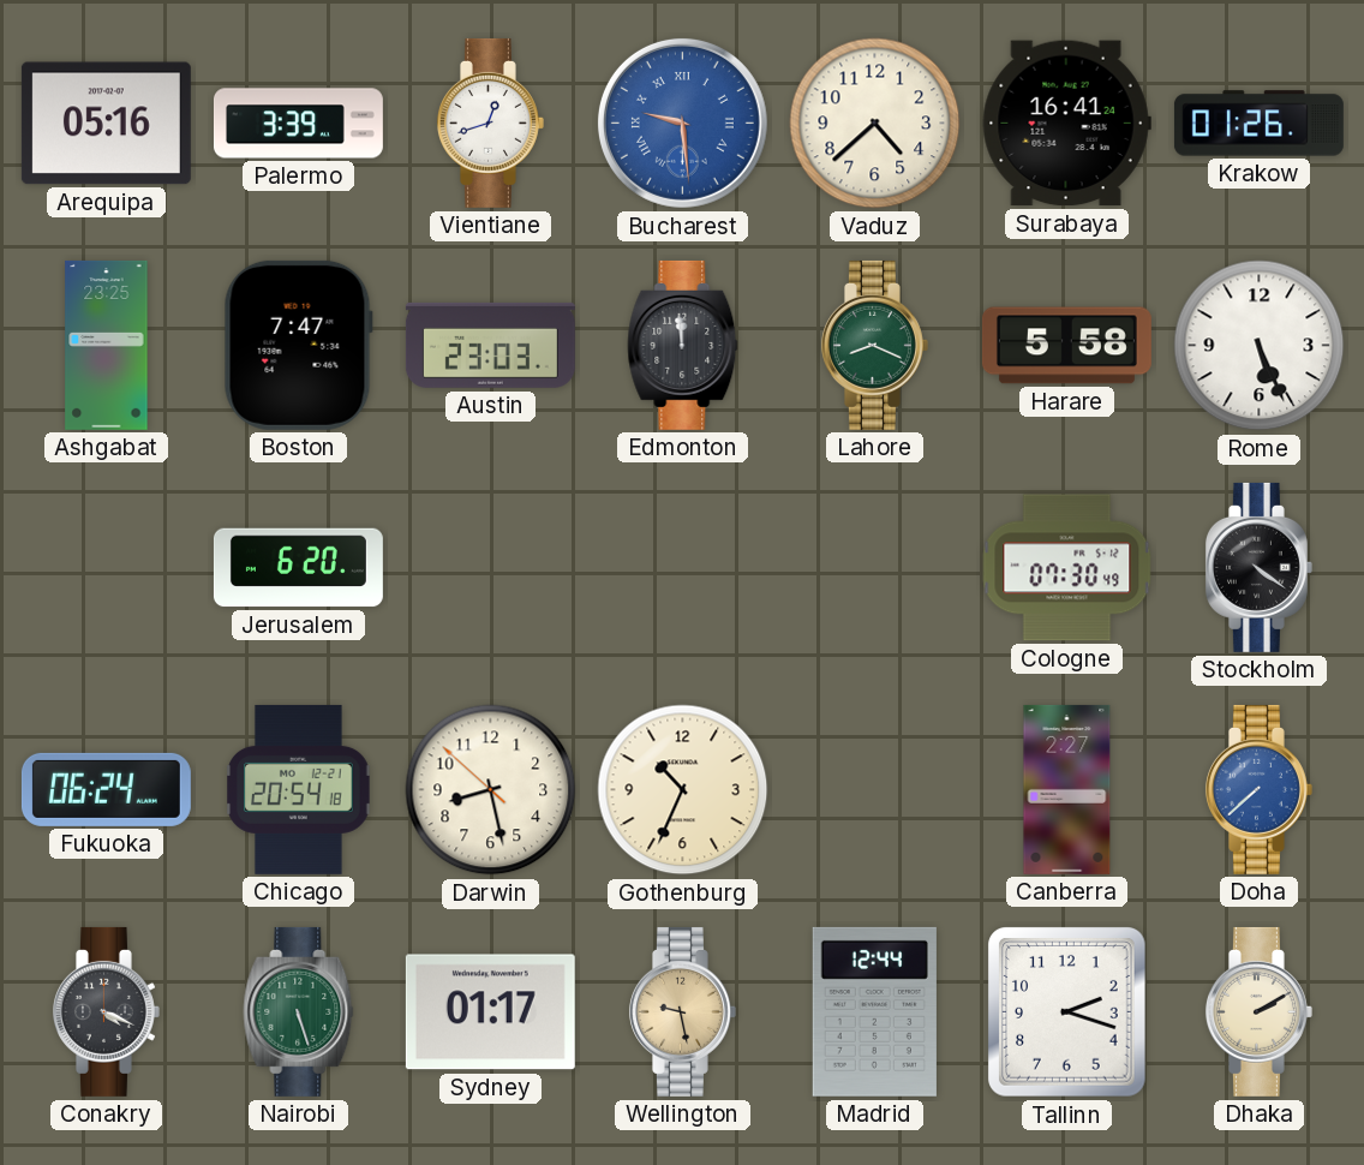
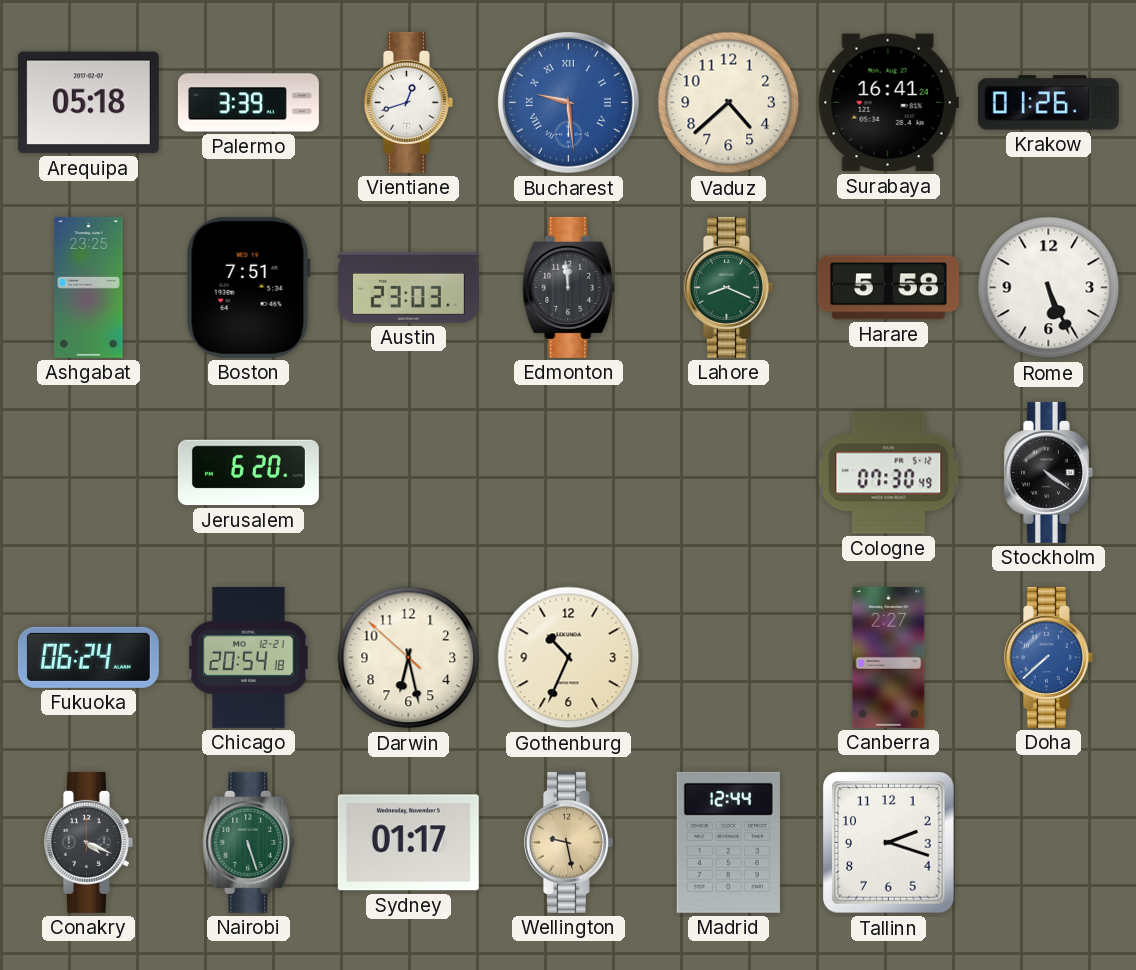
Arequipa: 05:16 -> 05:18
Boston: 7:47 -> 7:51
Darwin: 8:27 -> 6:27
Dhaka: 2:10 -> none
